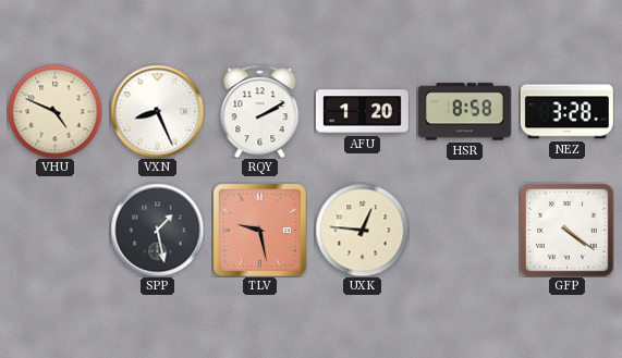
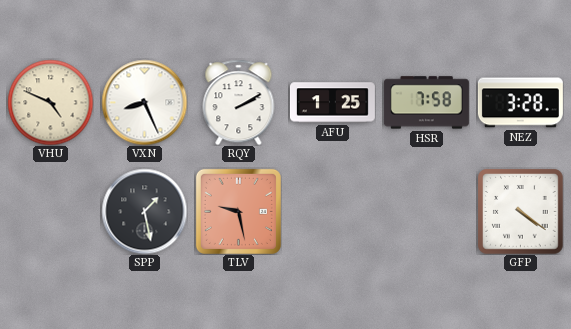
AFU: 1:20 -> 1:25
HSR: 8:58 -> 7:58
UXK: 12:46 -> none
